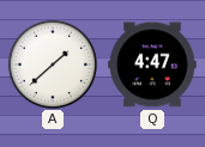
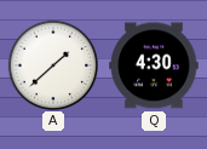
Q: 4:47 -> 4:30
